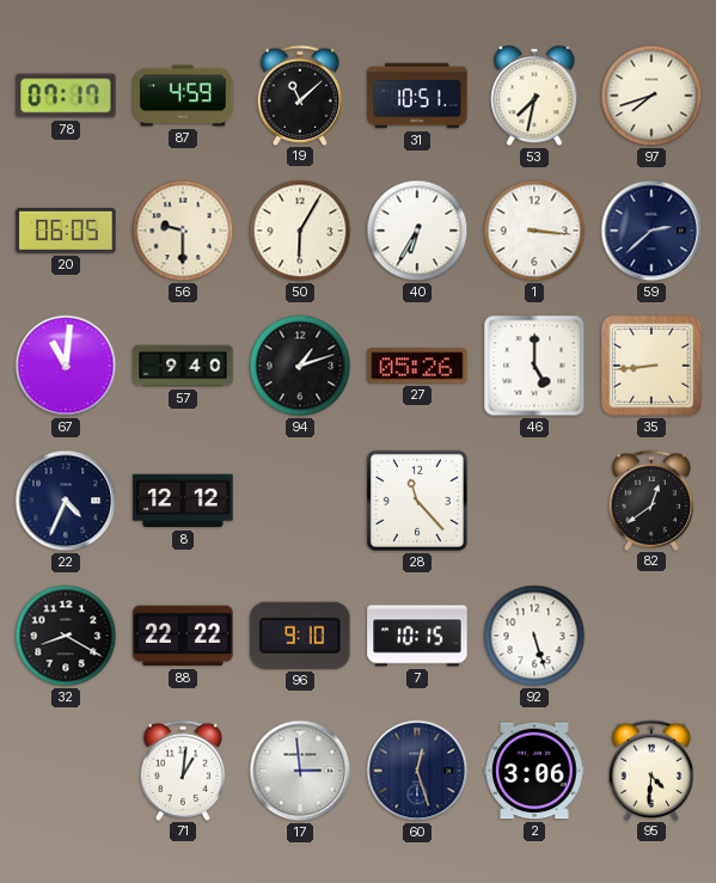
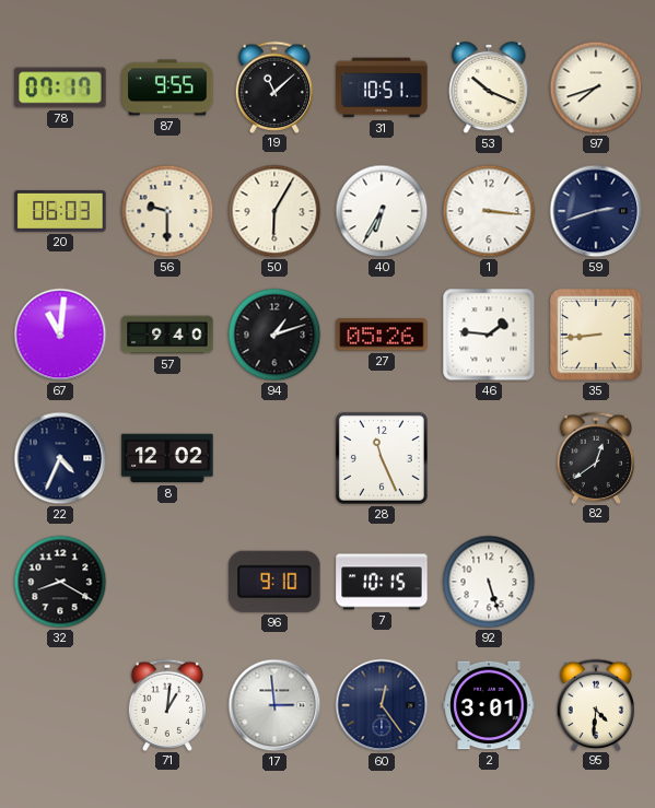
87: 4:59 -> 9:55
53: 7:32 -> 10:19
20: 06:05 -> 06:03
59: 2:38 -> 2:42
46: 5:00 -> 1:46
8: 12:12 -> 12:02
28: 11:23 -> 11:26
88: 22:22 -> none
60: 12:27 -> 12:24
2: 3:06 -> 3:01
